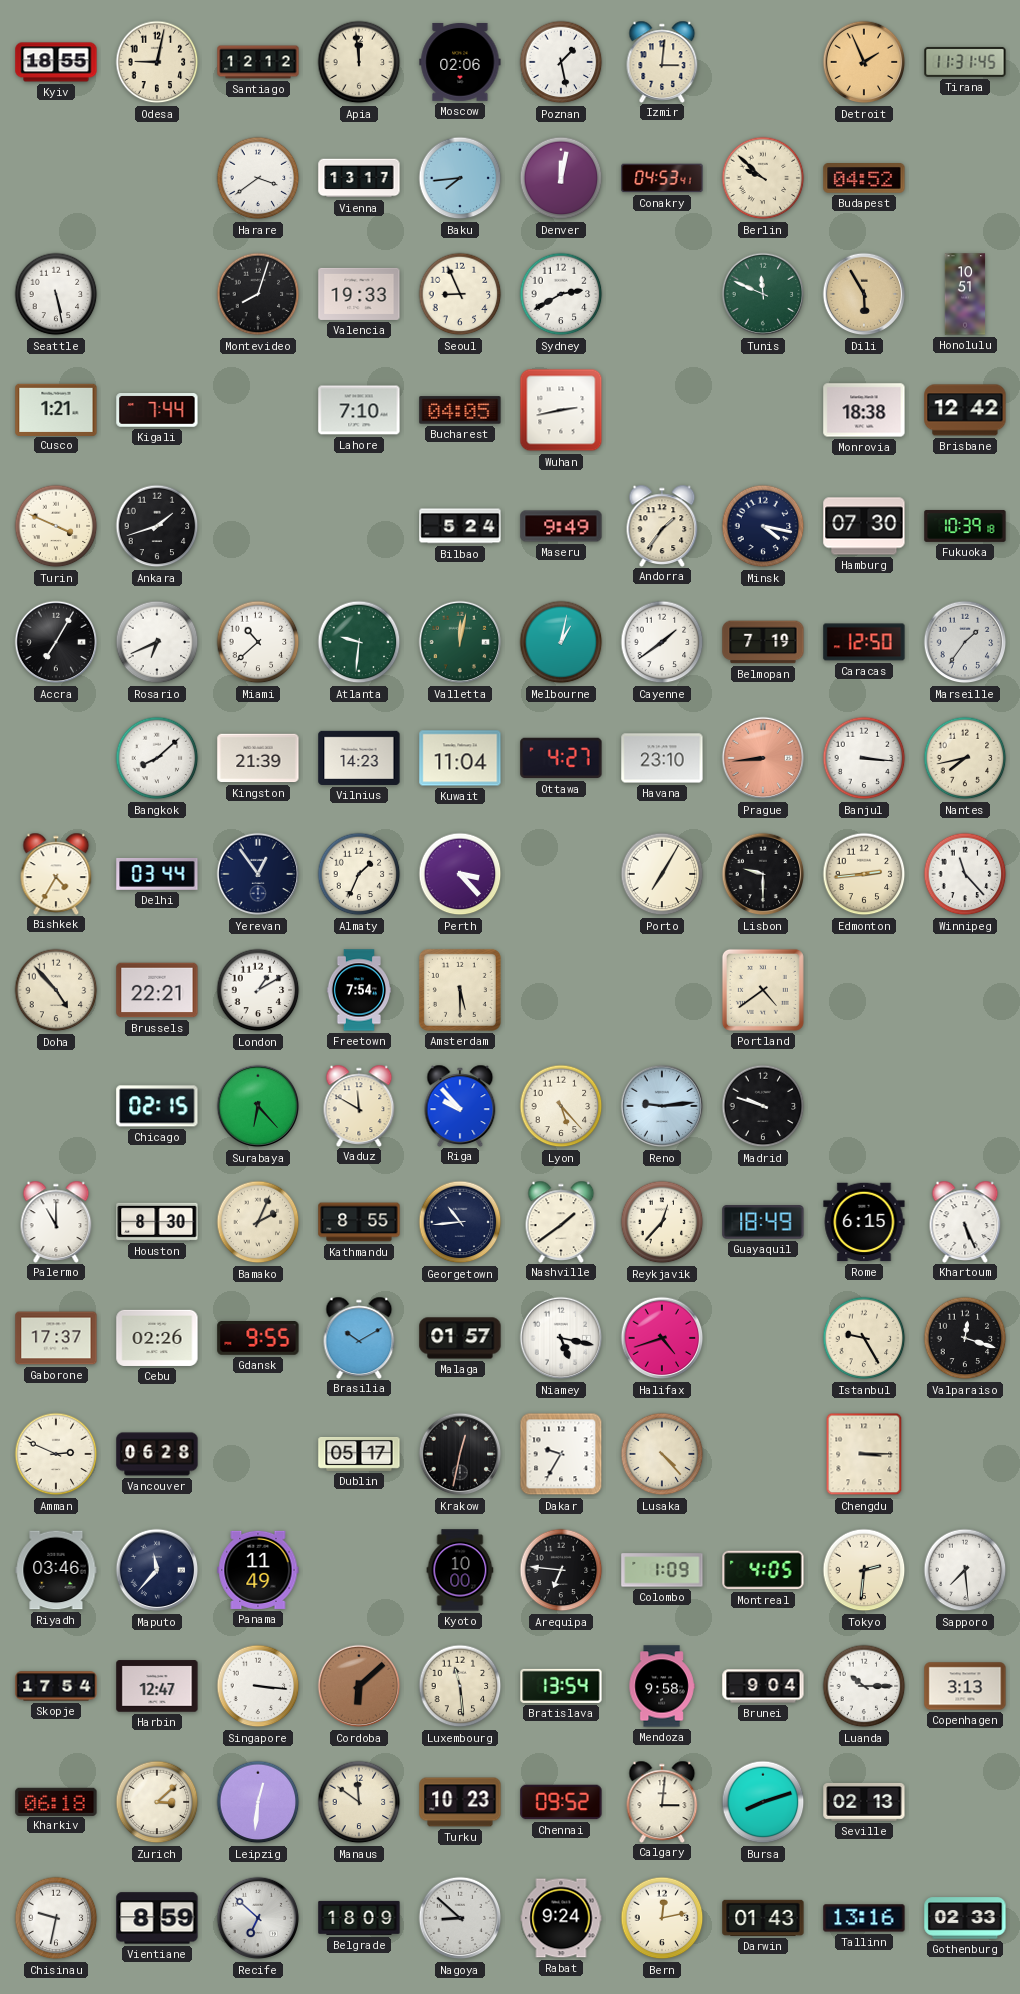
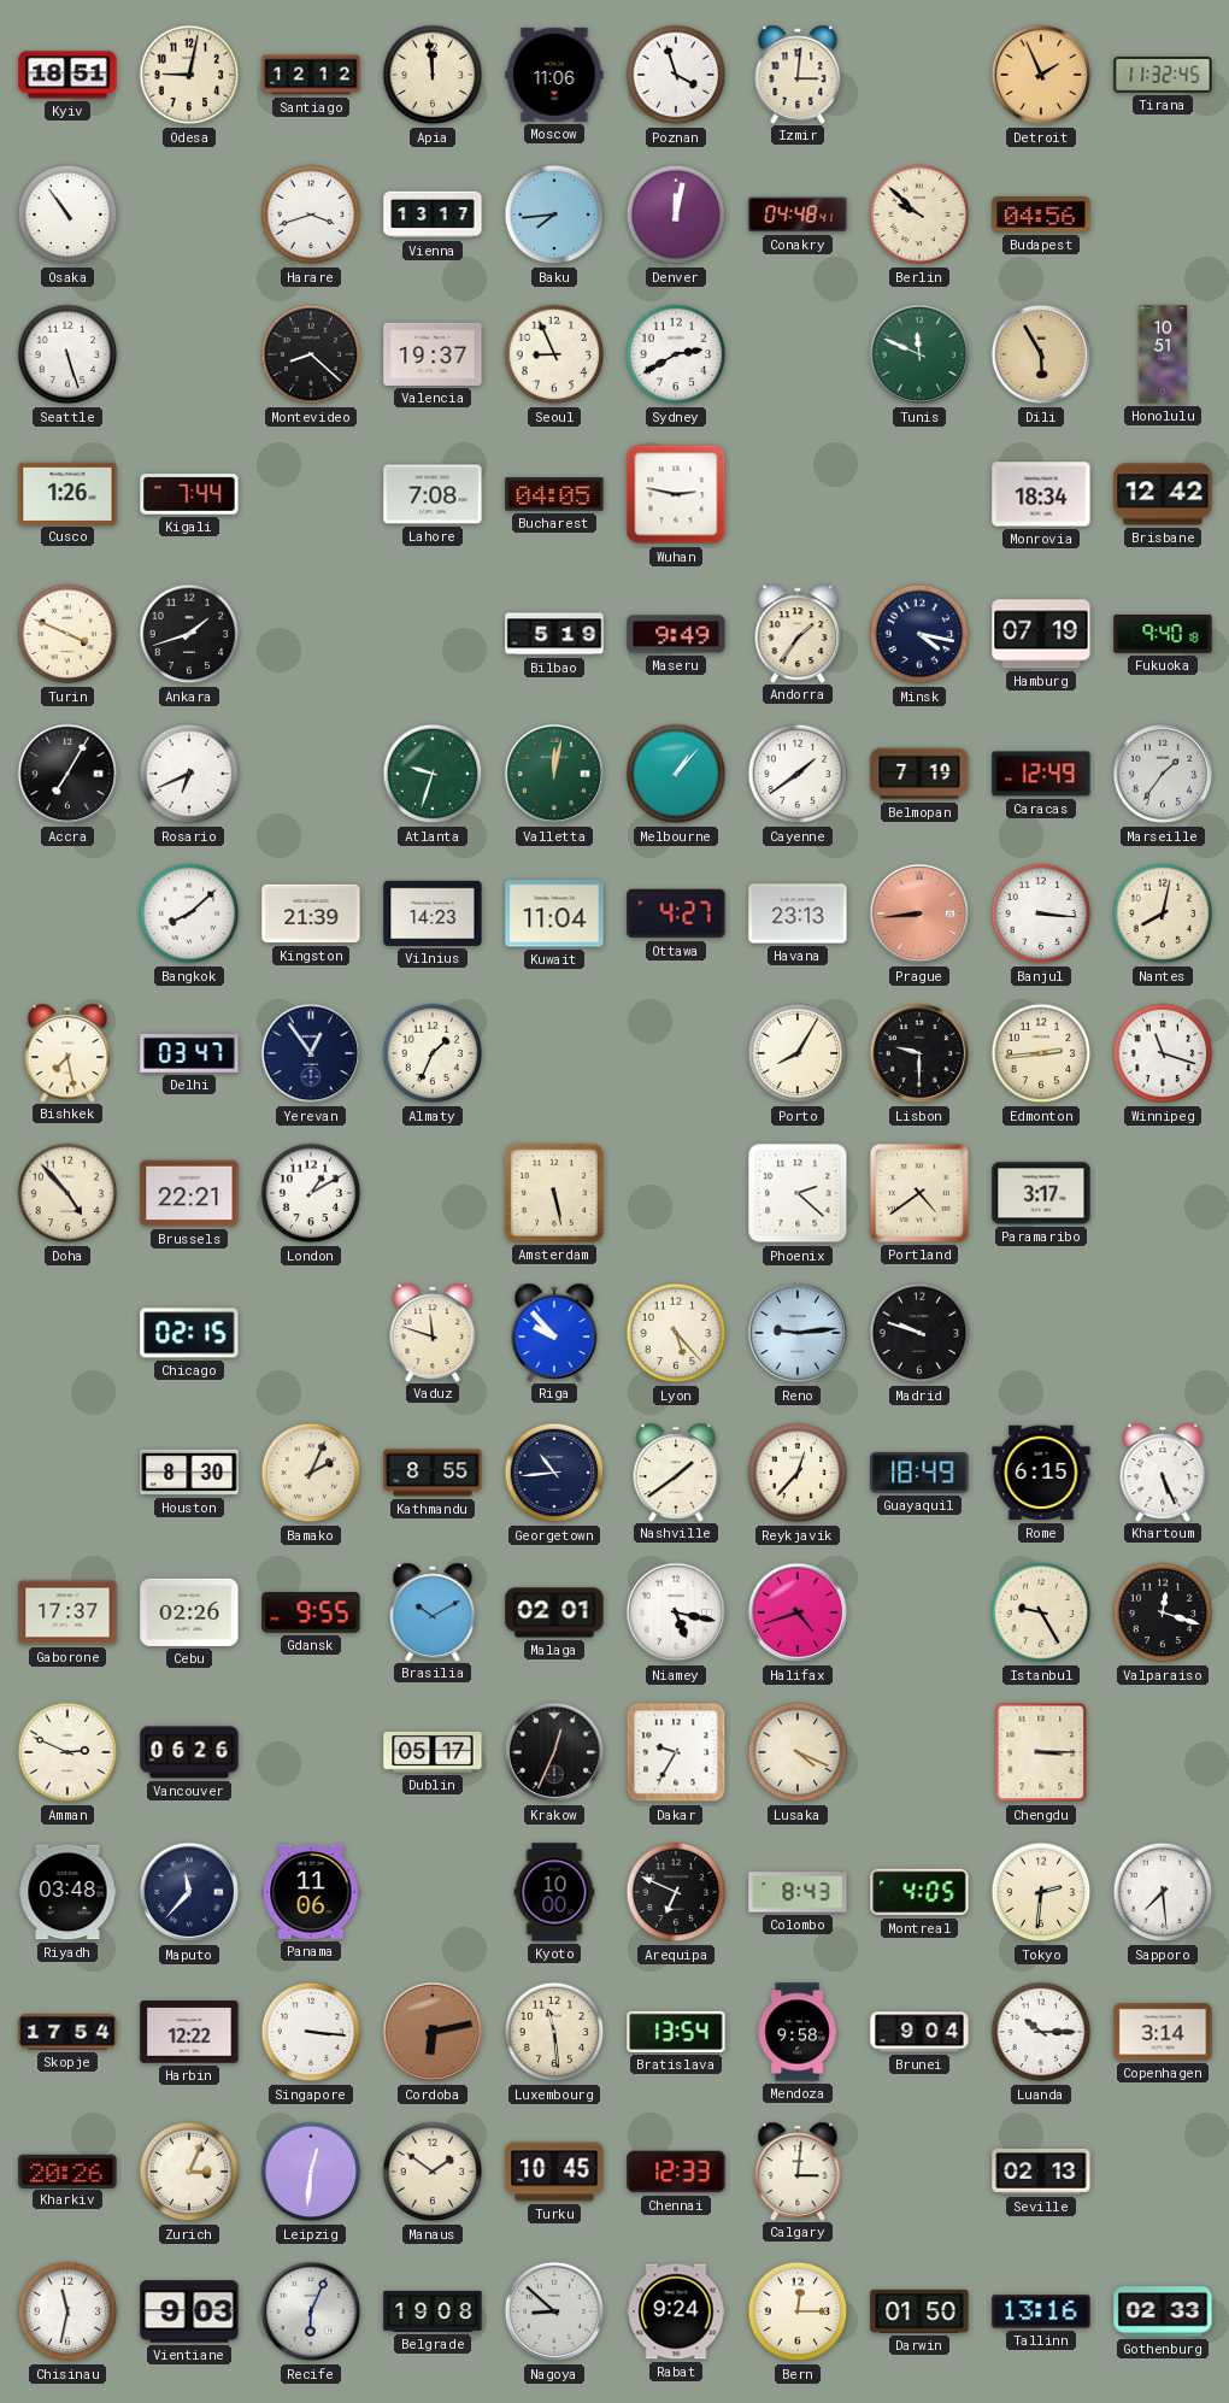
Kyiv: 18:55 -> 18:51
Moscow: 02:06 -> 11:06
Poznan: 1:28 -> 3:57
Tirana: 11:31 -> 11:32
Osaka: none -> 10:54
Harare: 3:39 -> 3:42
Conakry: 04:53 -> 04:48
Budapest: 04:52 -> 04:56
Seattle: 5:28 -> 5:27
Montevideo: 8:03 -> 8:22
Valencia: 19:33 -> 19:37
Cusco: 1:21 -> 1:26
Lahore: 7:10 -> 7:08
Wuhan: 2:43 -> 2:47
Monrovia: 18:38 -> 18:34
Bilbao: 5:24 -> 5:19
Hamburg: 07:30 -> 07:19
Fukuoka: 10:39 -> 9:40
Miami: 10:38 -> none
Atlanta: 9:31 -> 9:33
Melbourne: 1:02 -> 1:07
Caracas: 12:50 -> 12:49
Havana: 23:10 -> 23:13
Nantes: 7:43 -> 8:02
Bishkek: 4:35 -> 7:28
Delhi: 03:44 -> 03:47
Perth: 3:23 -> none
Porto: 7:05 -> 8:05
Winnipeg: 11:23 -> 11:18
Freetown: 7:54 -> none
Amsterdam: 5:30 -> 5:28
Phoenix: none -> 2:22
Paramaribo: none -> 3:17
Surabaya: 6:23 -> none
Vaduz: 11:50 -> 11:48
Palermo: 11:00 -> none
Malaga: 01:57 -> 02:01
Vancouver: 06:28 -> 06:26
Krakow: 12:32 -> 12:34
Lusaka: 4:23 -> 4:19
Riyadh: 03:46 -> 03:48
Panama: 11:49 -> 11:06
Arequipa: 6:46 -> 6:49
Colombo: 1:09 -> 8:43
Harbin: 12:47 -> 12:22
Cordoba: 6:08 -> 6:13
Copenhagen: 3:13 -> 3:14
Kharkiv: 06:18 -> 20:26
Zurich: 3:08 -> 3:04
Manaus: 11:51 -> 1:51
Turku: 10:23 -> 10:45
Chennai: 09:52 -> 12:33
Bursa: 8:12 -> none
Chisinau: 9:32 -> 11:32
Vientiane: 8:59 -> 9:03
Recife: 6:52 -> 6:04
Belgrade: 18:09 -> 19:08
Bern: 12:13 -> 12:15
Darwin: 01:43 -> 01:50
